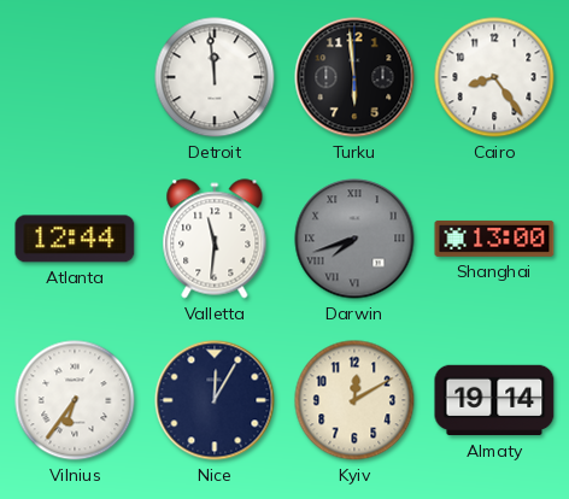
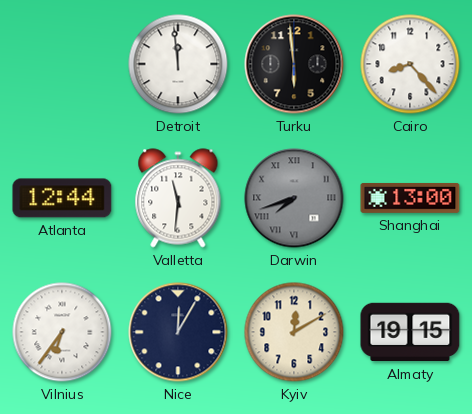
Cairo: 8:24 -> 8:23
Almaty: 19:14 -> 19:15
